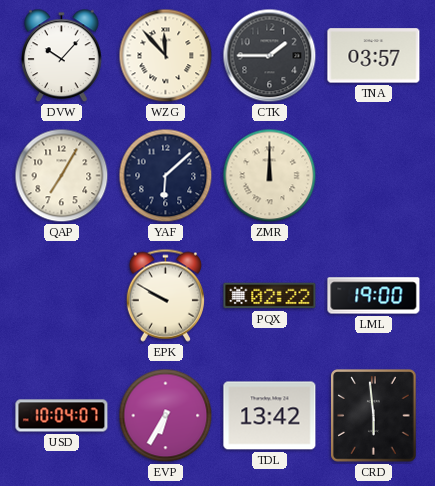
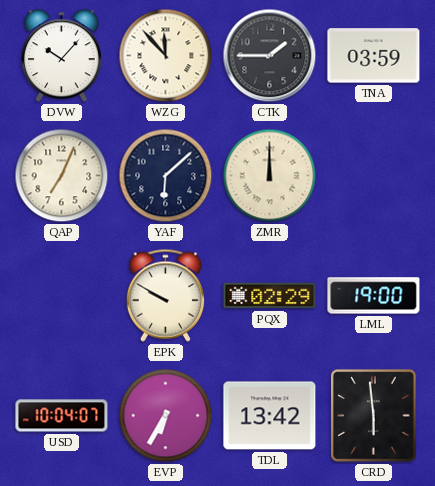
TNA: 03:57 -> 03:59
QAP: 7:05 -> 7:04
PQX: 02:22 -> 02:29
